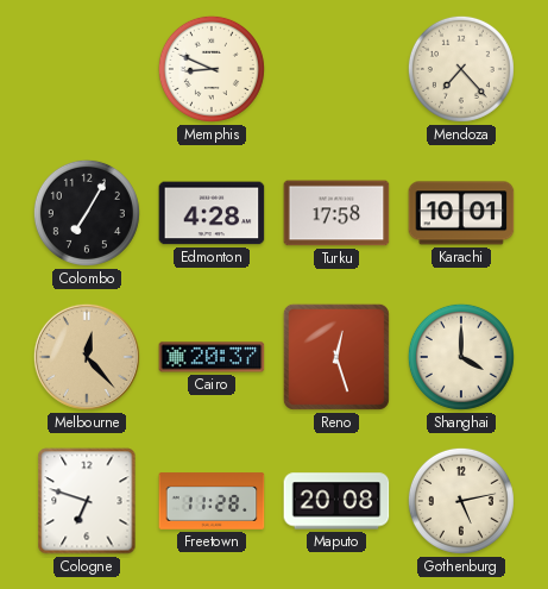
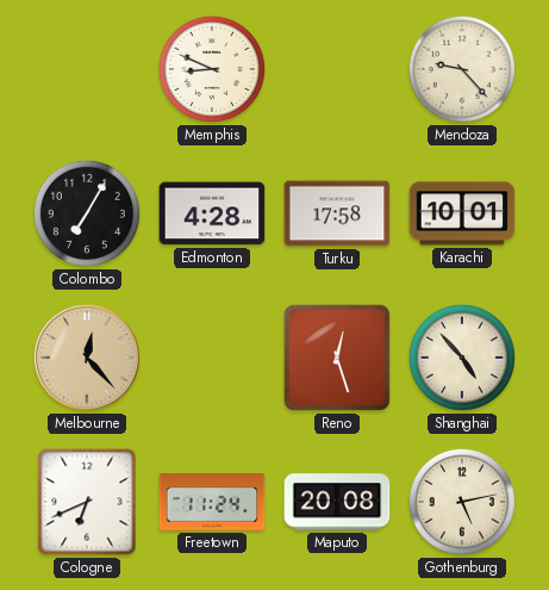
Mendoza: 7:23 -> 9:23
Cairo: 20:37 -> none
Shanghai: 4:00 -> 4:53
Cologne: 6:48 -> 6:41
Freetown: 11:28 -> 11:24
